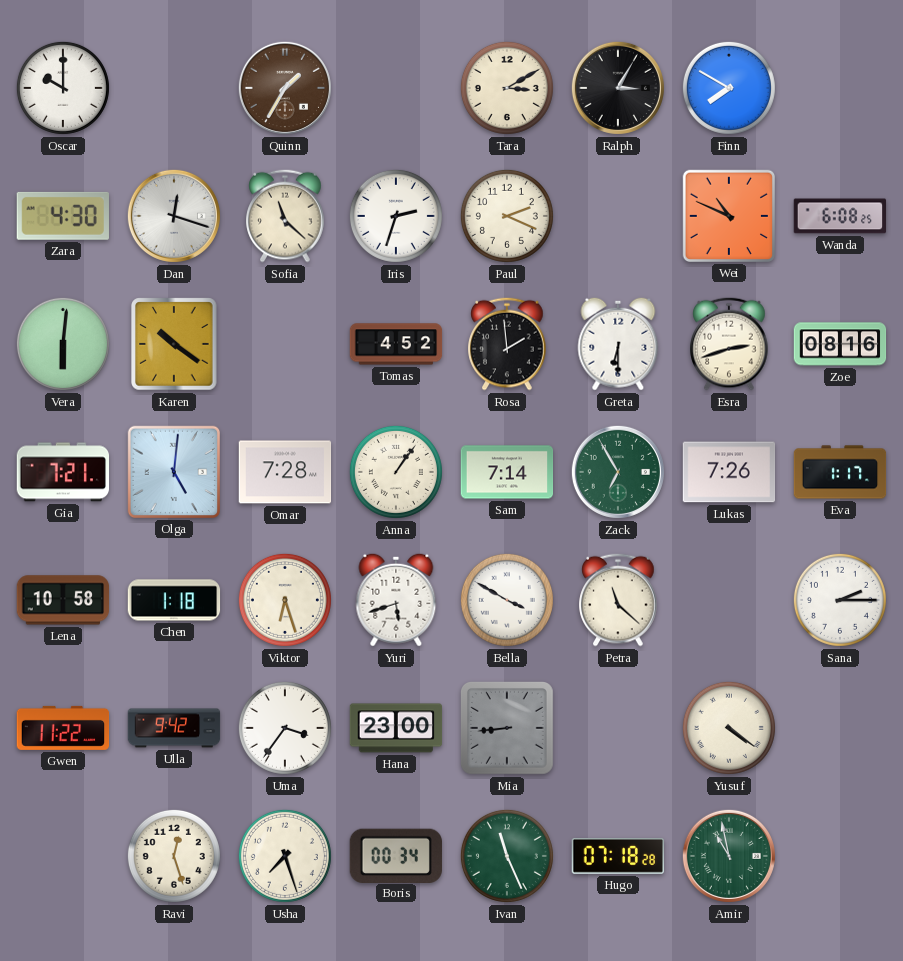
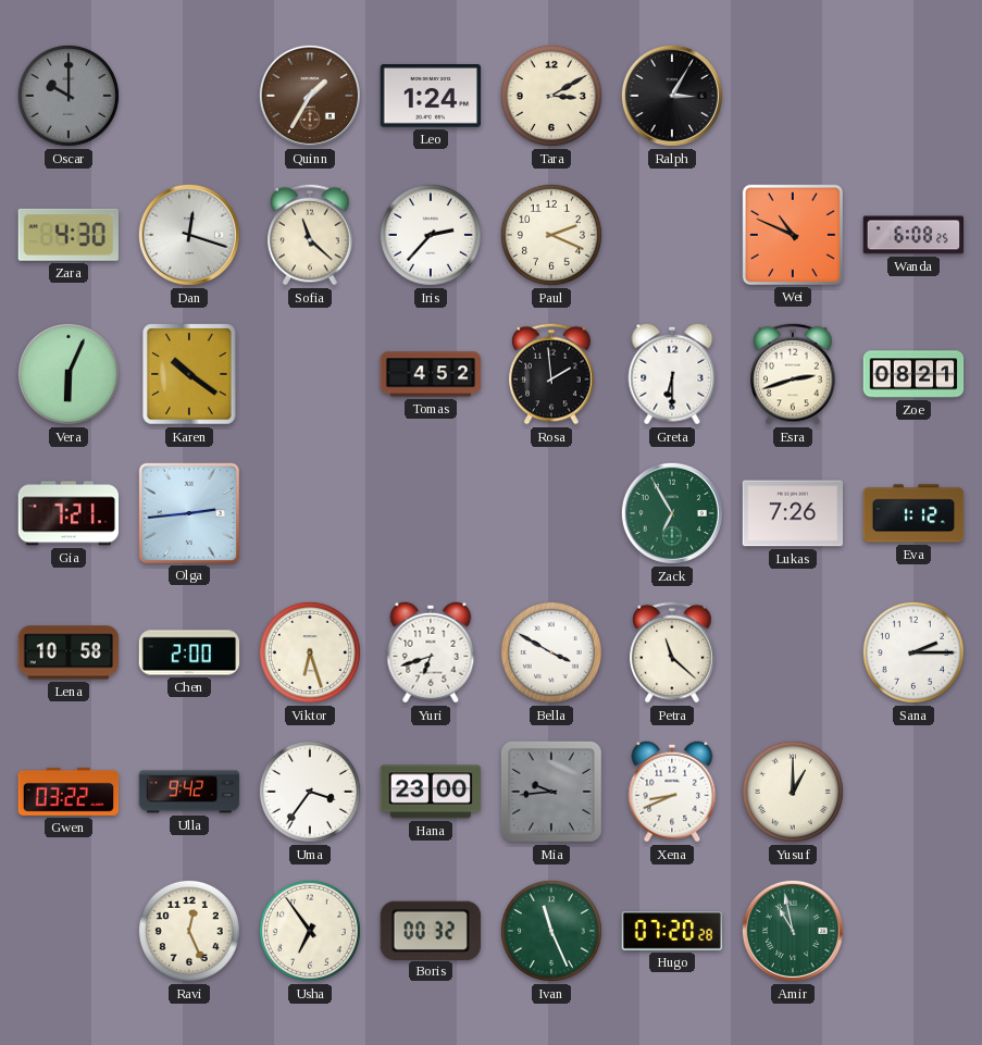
Oscar dial: white -> grey
Leo: none -> 1:24
Finn: 7:50 -> none
Iris: 2:33 -> 2:37
Vera: 6:01 -> 6:04
Zoe: 08:16 -> 08:21
Olga: 5:01 -> 2:44
Omar: 7:28 -> none
Anna: 1:06 -> none
Sam: 7:14 -> none
Eva: 1:17 -> 1:12
Chen: 1:18 -> 2:00
Yuri: 5:42 -> 6:42
Gwen: 11:22 -> 03:22
Mia: 8:44 -> 9:44
Xena: none -> 8:41
Yusuf: 4:21 -> 1:00
Ravi: 12:27 -> 12:26
Usha: 7:27 -> 6:54
Boris: 00:34 -> 00:32
Hugo: 07:18 -> 07:20
